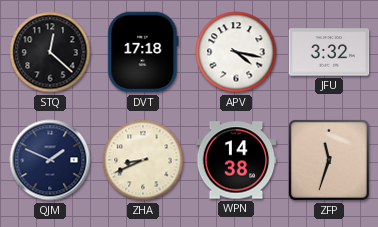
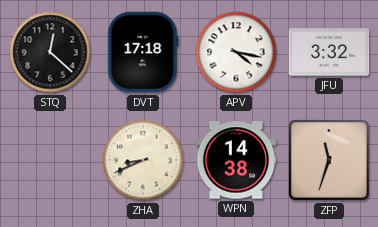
QJM: 1:49 -> none
